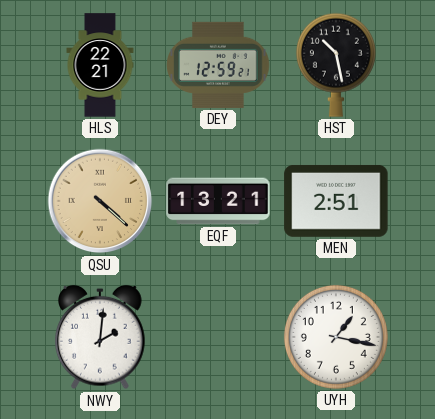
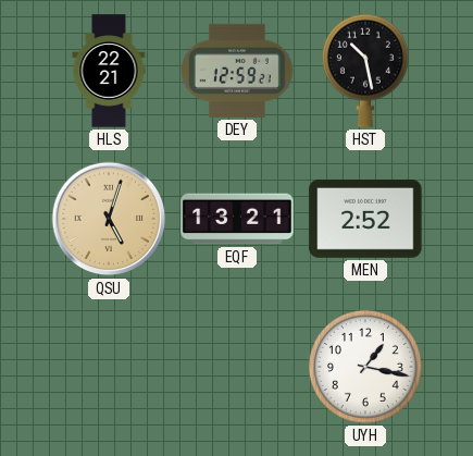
QSU: 4:22 -> 5:03
MEN: 2:51 -> 2:52
NWY: 2:01 -> none
